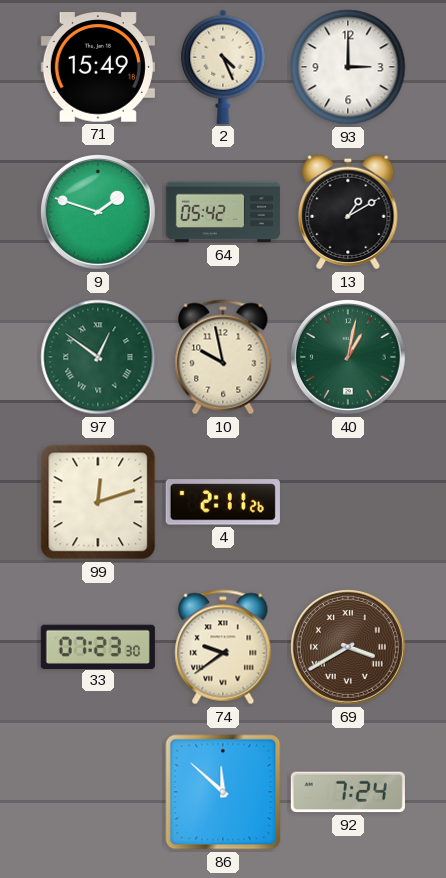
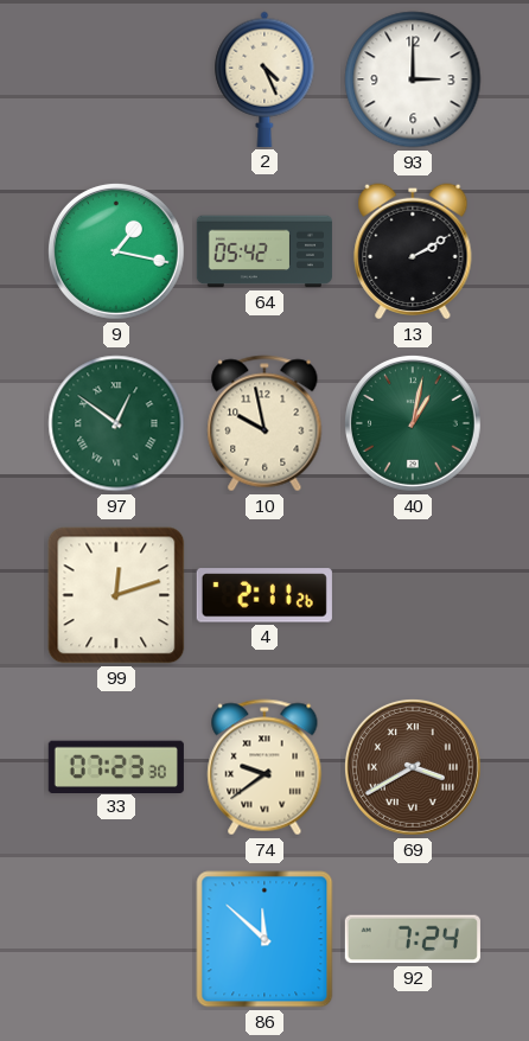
71: 15:49 -> none
9: 1:48 -> 1:17
13: 1:10 -> 2:10
